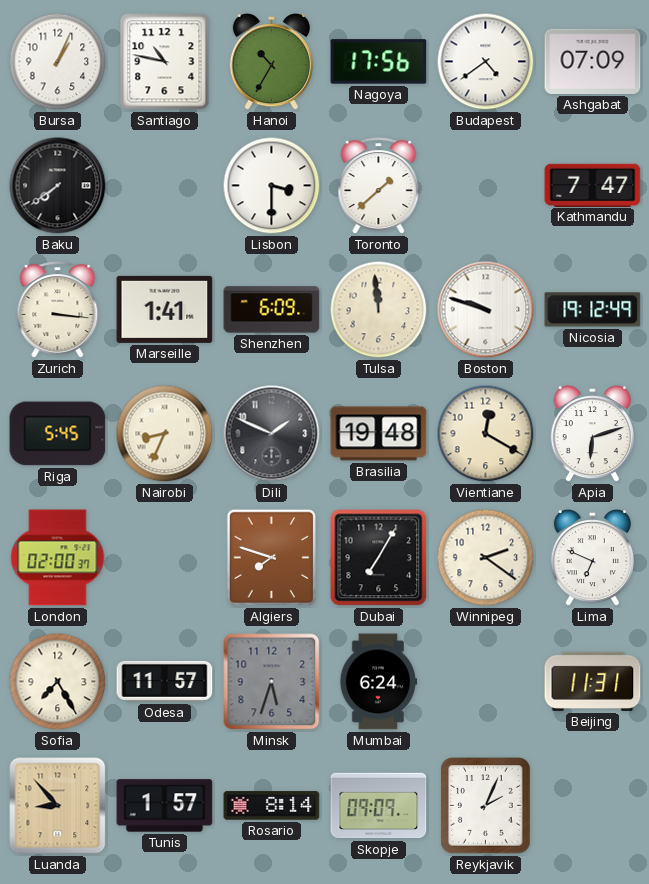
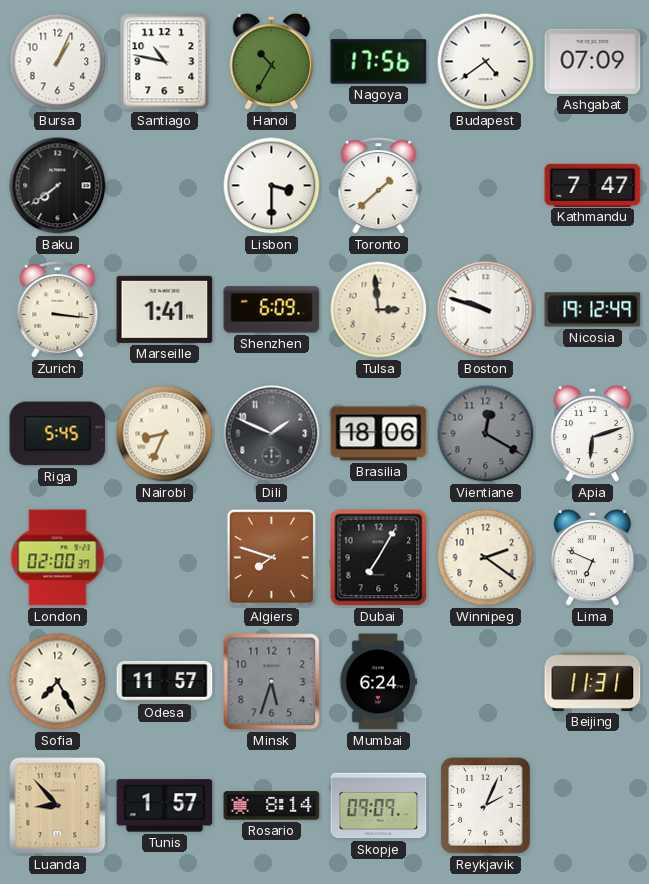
Tulsa: 11:59 -> 2:59
Brasilia: 19:48 -> 18:06
Vientiane dial: cream -> grey
